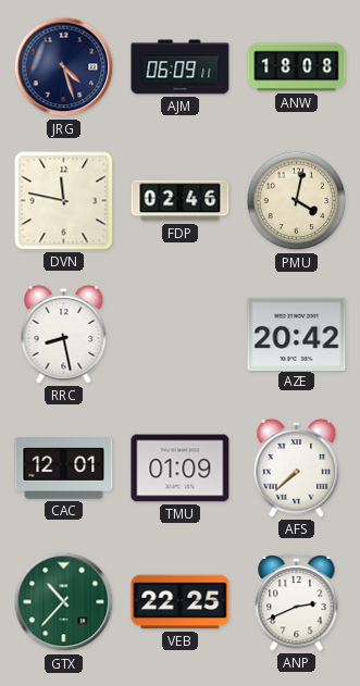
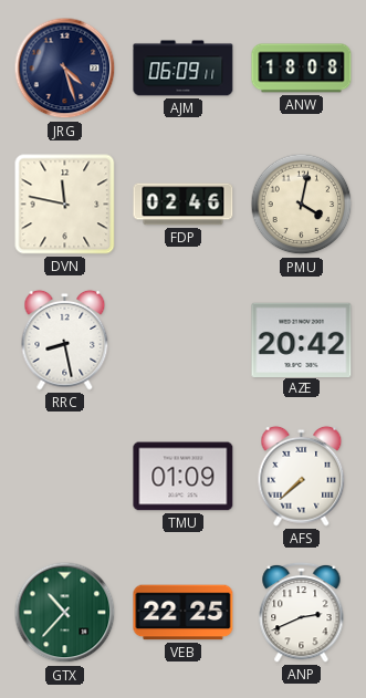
CAC: 12:01 -> none
